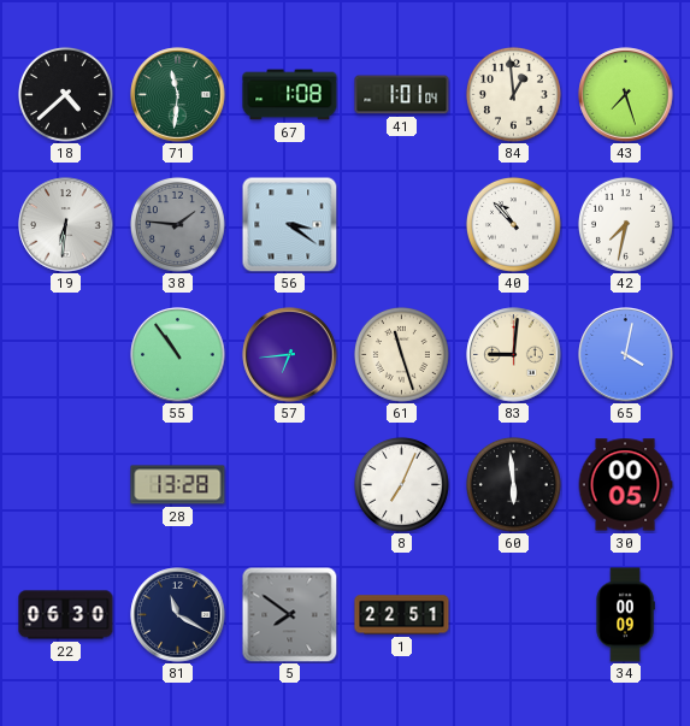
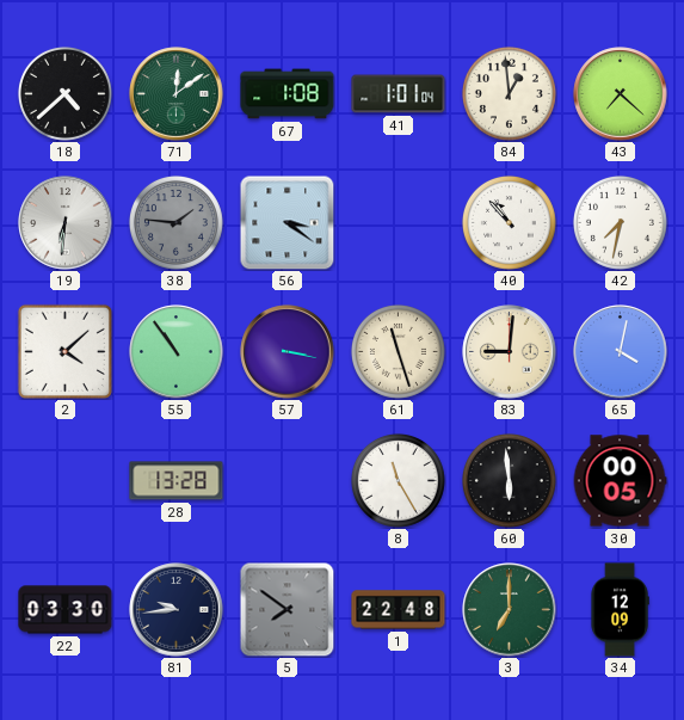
71: 11:31 -> 12:09
43: 7:27 -> 7:22
2: none -> 4:08
57: 6:44 -> 3:17
8: 7:04 -> 11:25
22: 06:30 -> 03:30
81: 11:20 -> 9:44
1: 22:51 -> 22:48
3: none -> 7:00
34: 00:09 -> 12:09
